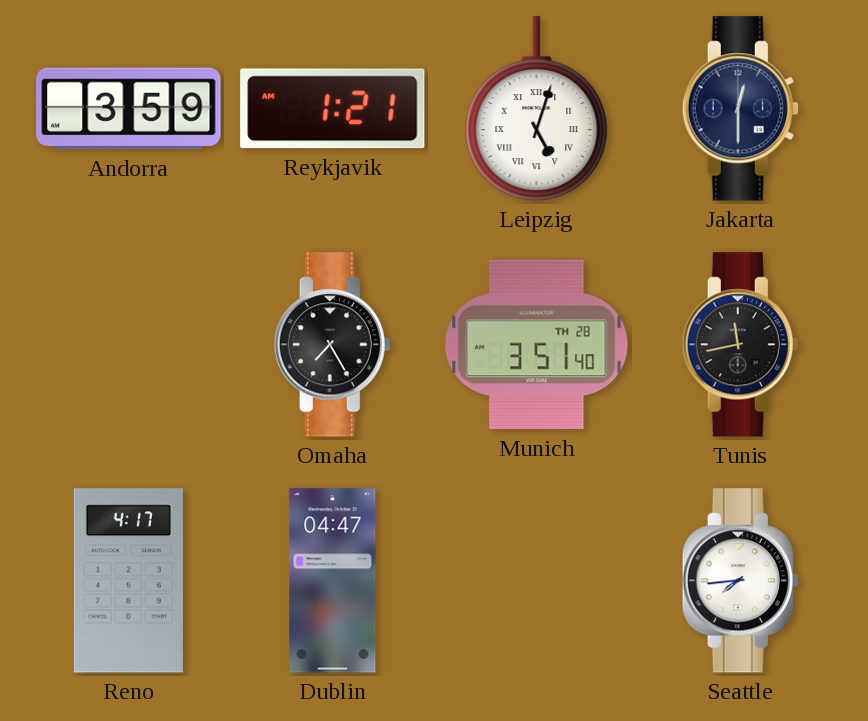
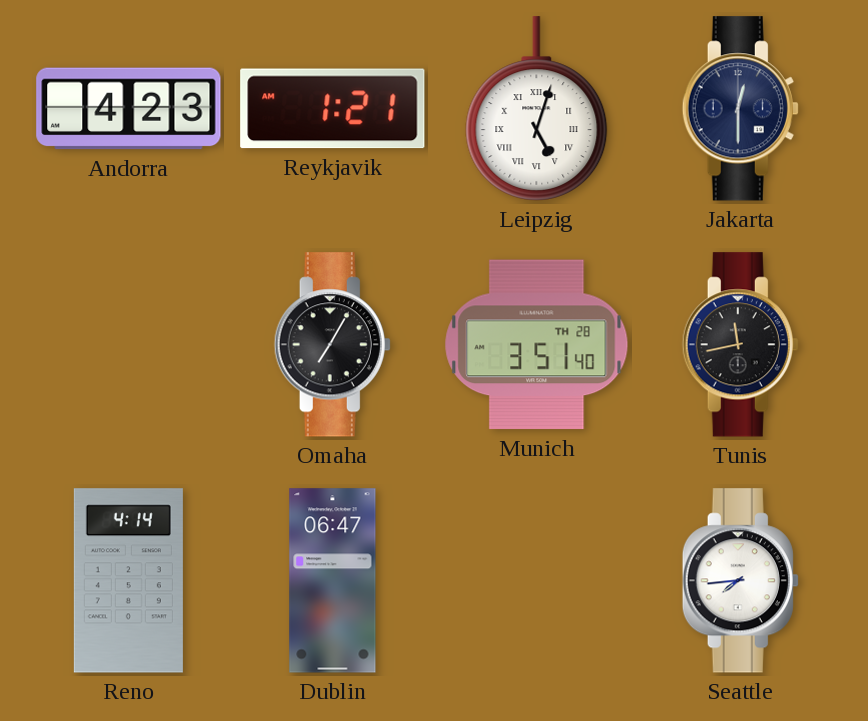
Andorra: 3:59 -> 4:23
Omaha: 7:25 -> 7:05
Reno: 4:17 -> 4:14
Dublin: 04:47 -> 06:47
